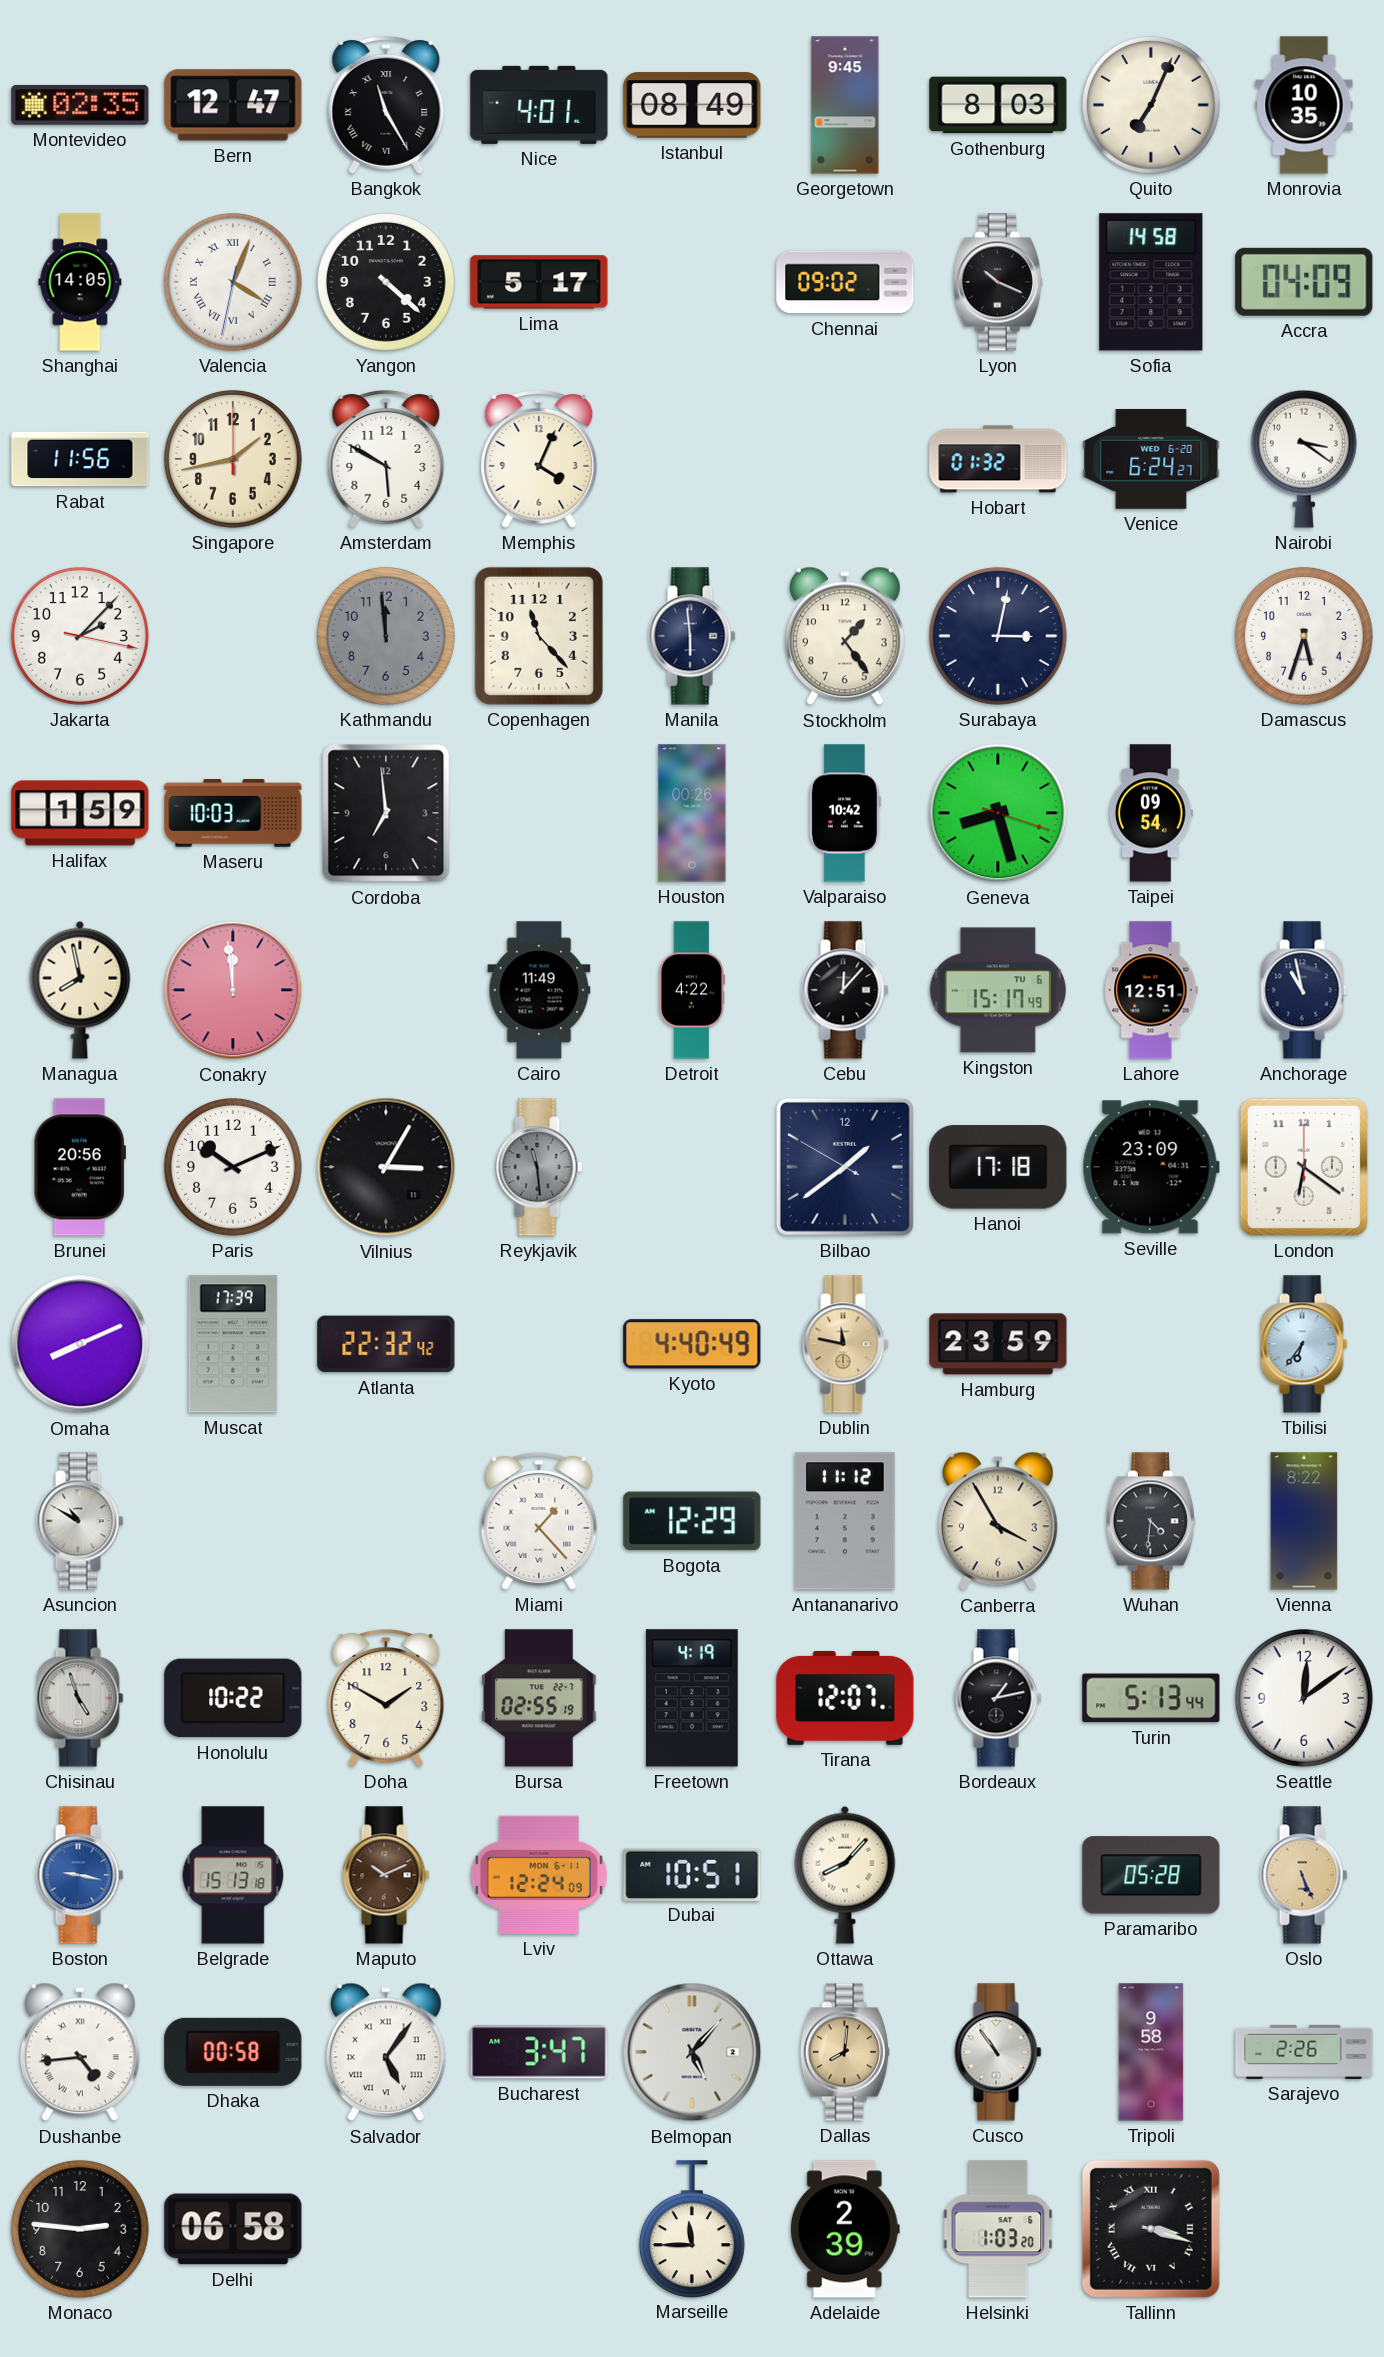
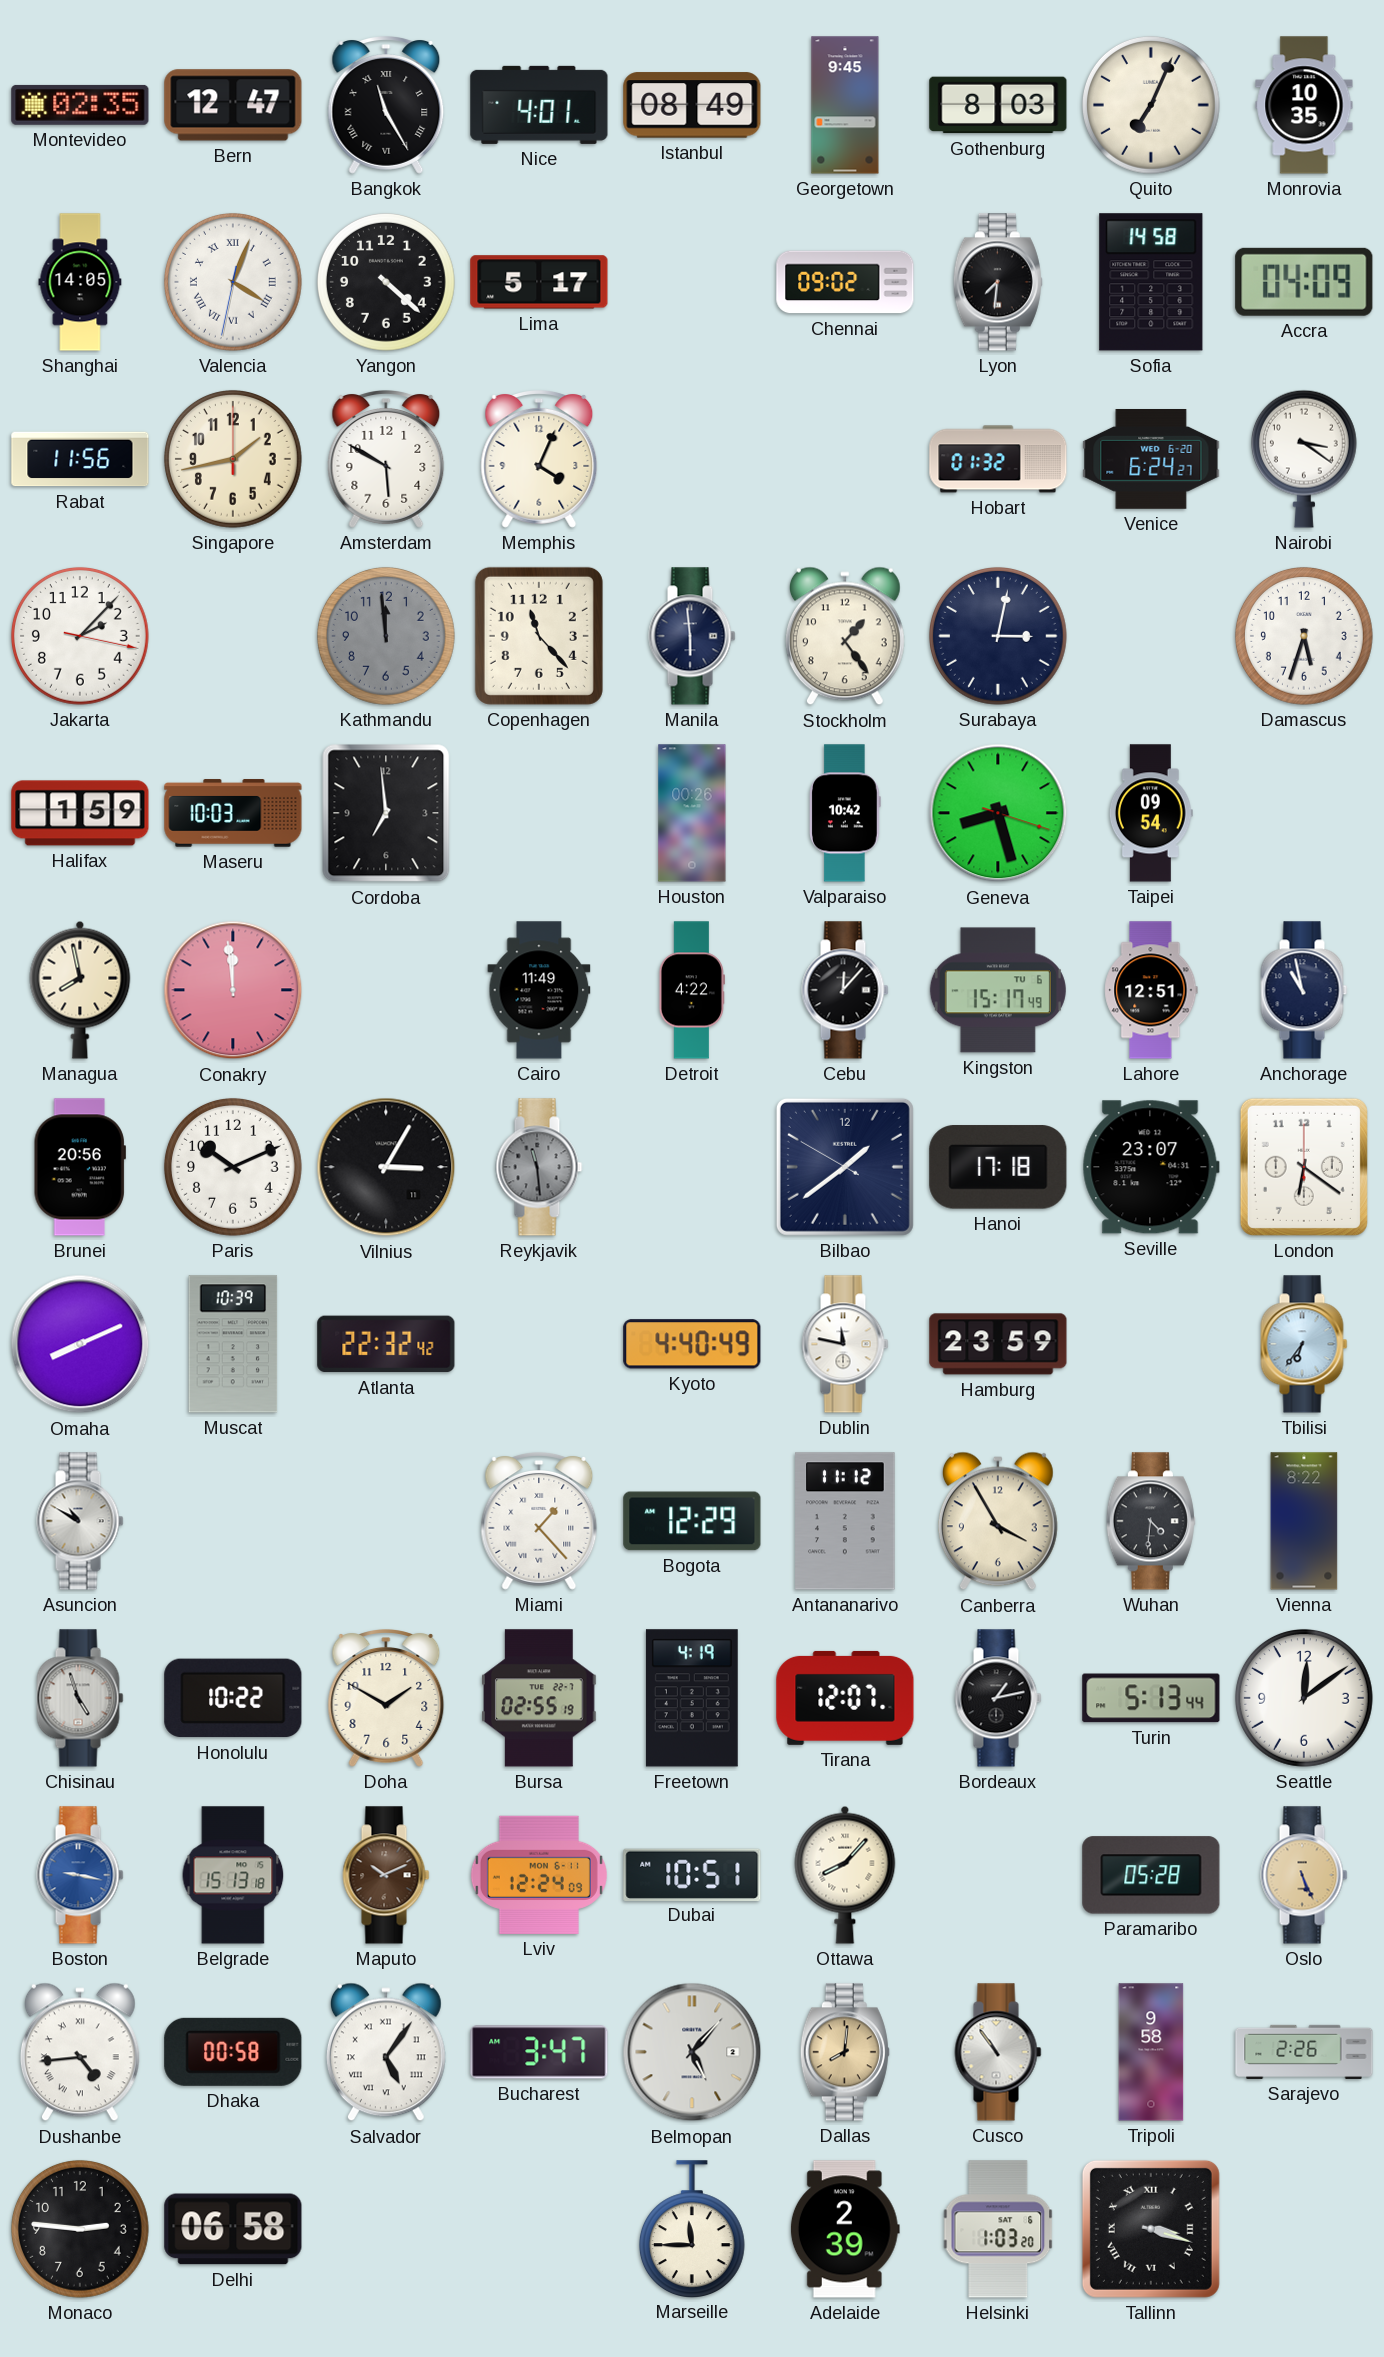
Lyon: 10:19 -> 7:31
Seville: 23:09 -> 23:07
Muscat: 17:39 -> 10:39
Dublin dial: champagne -> white
